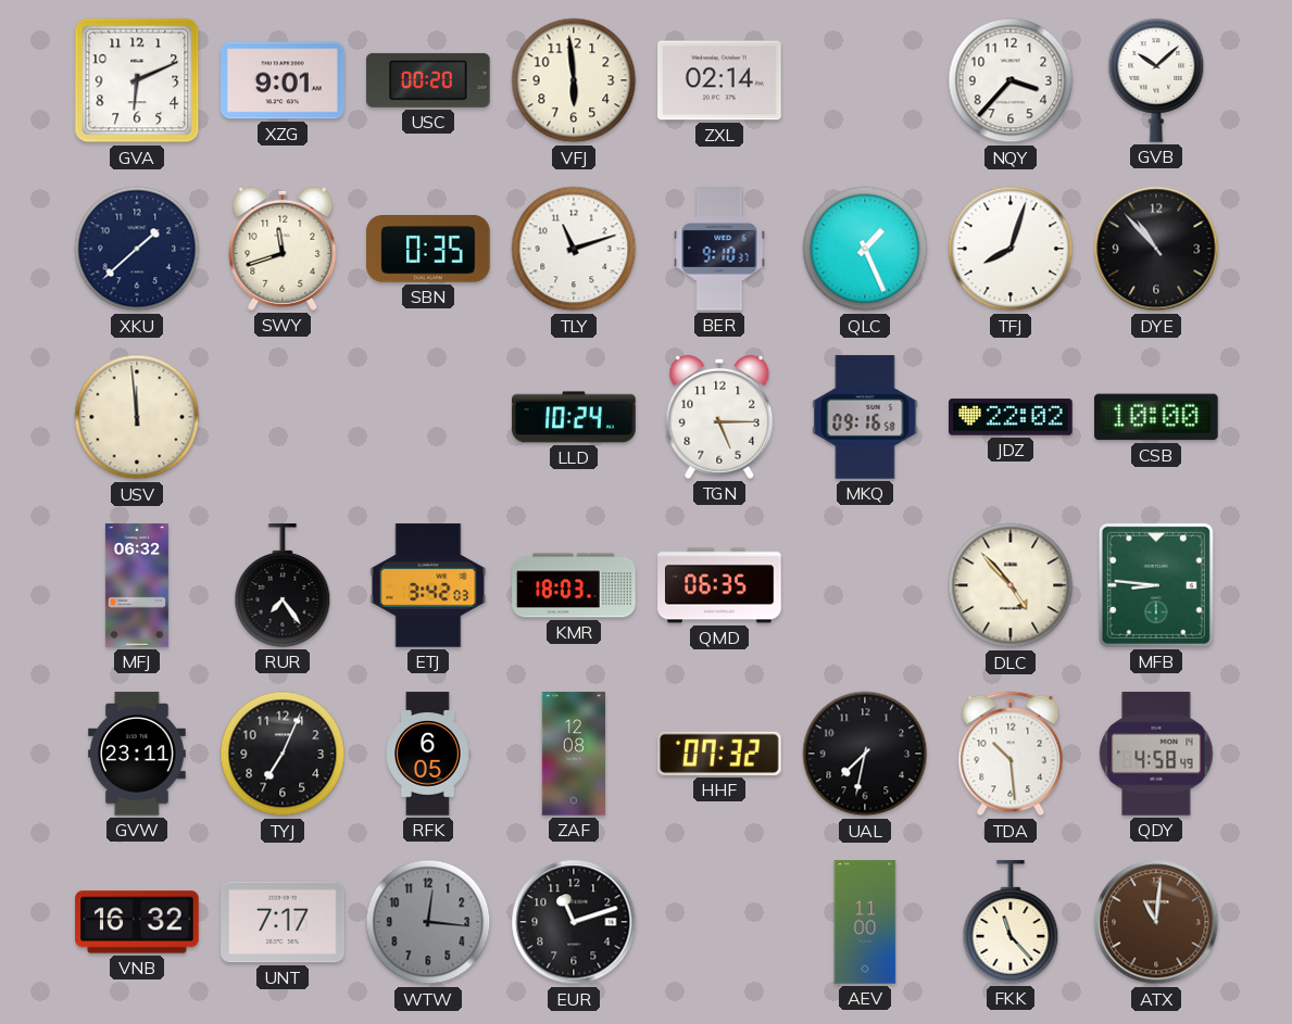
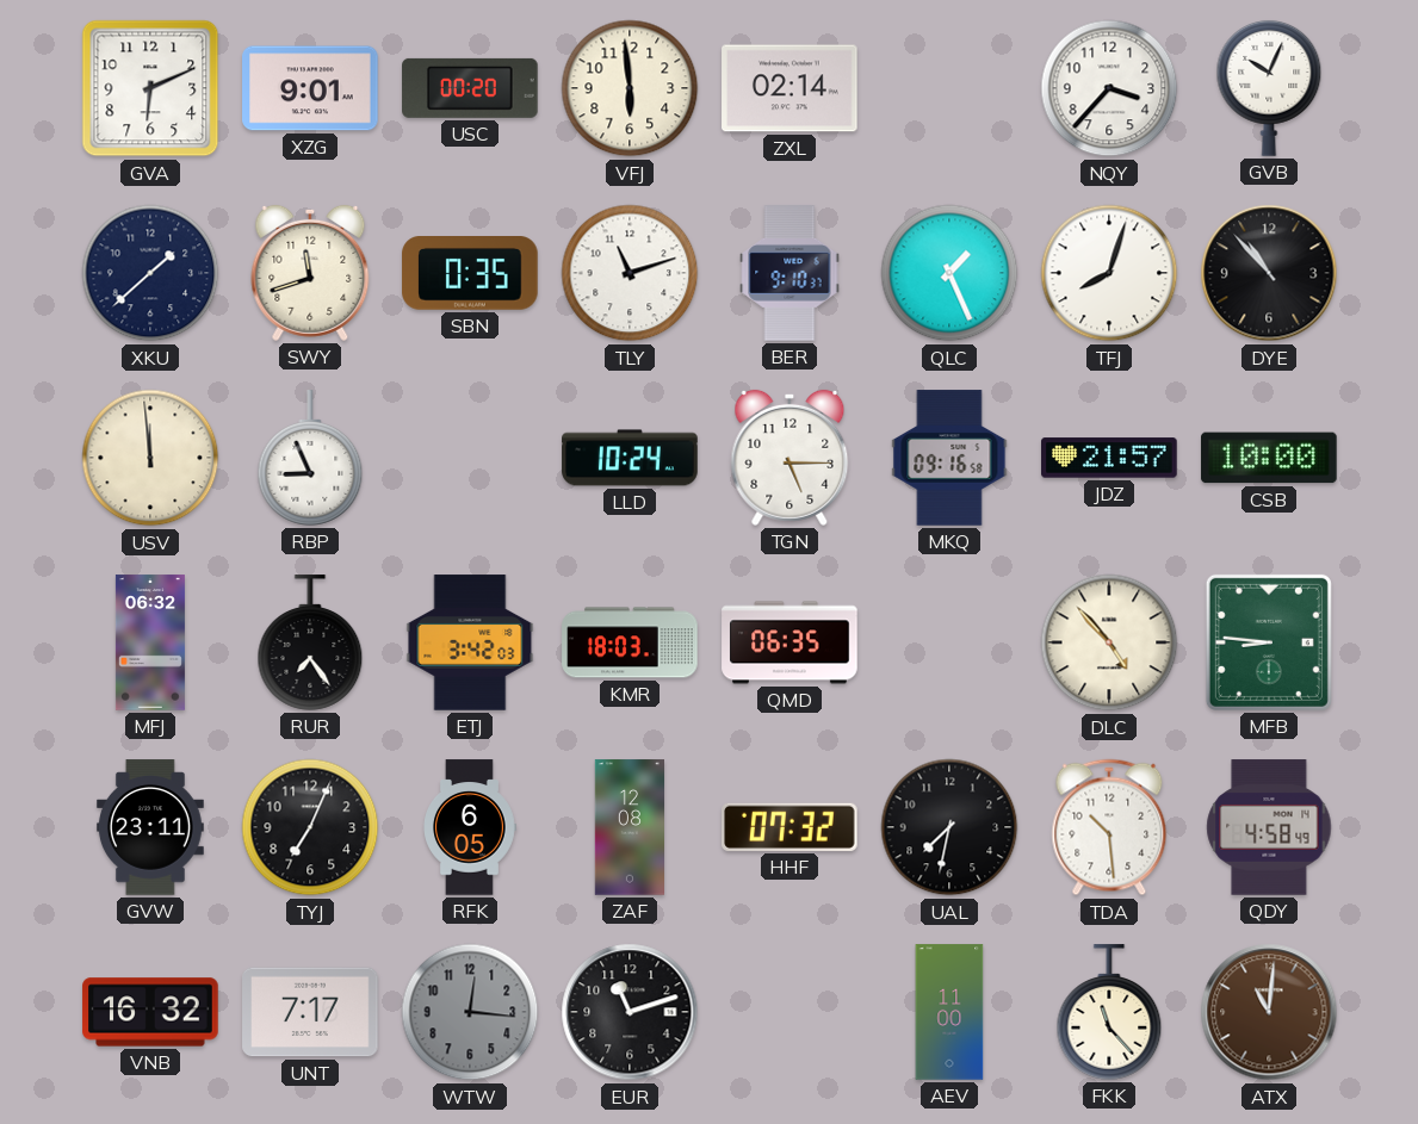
GVB: 10:08 -> 10:04
RBP: none -> 8:56
JDZ: 22:02 -> 21:57
